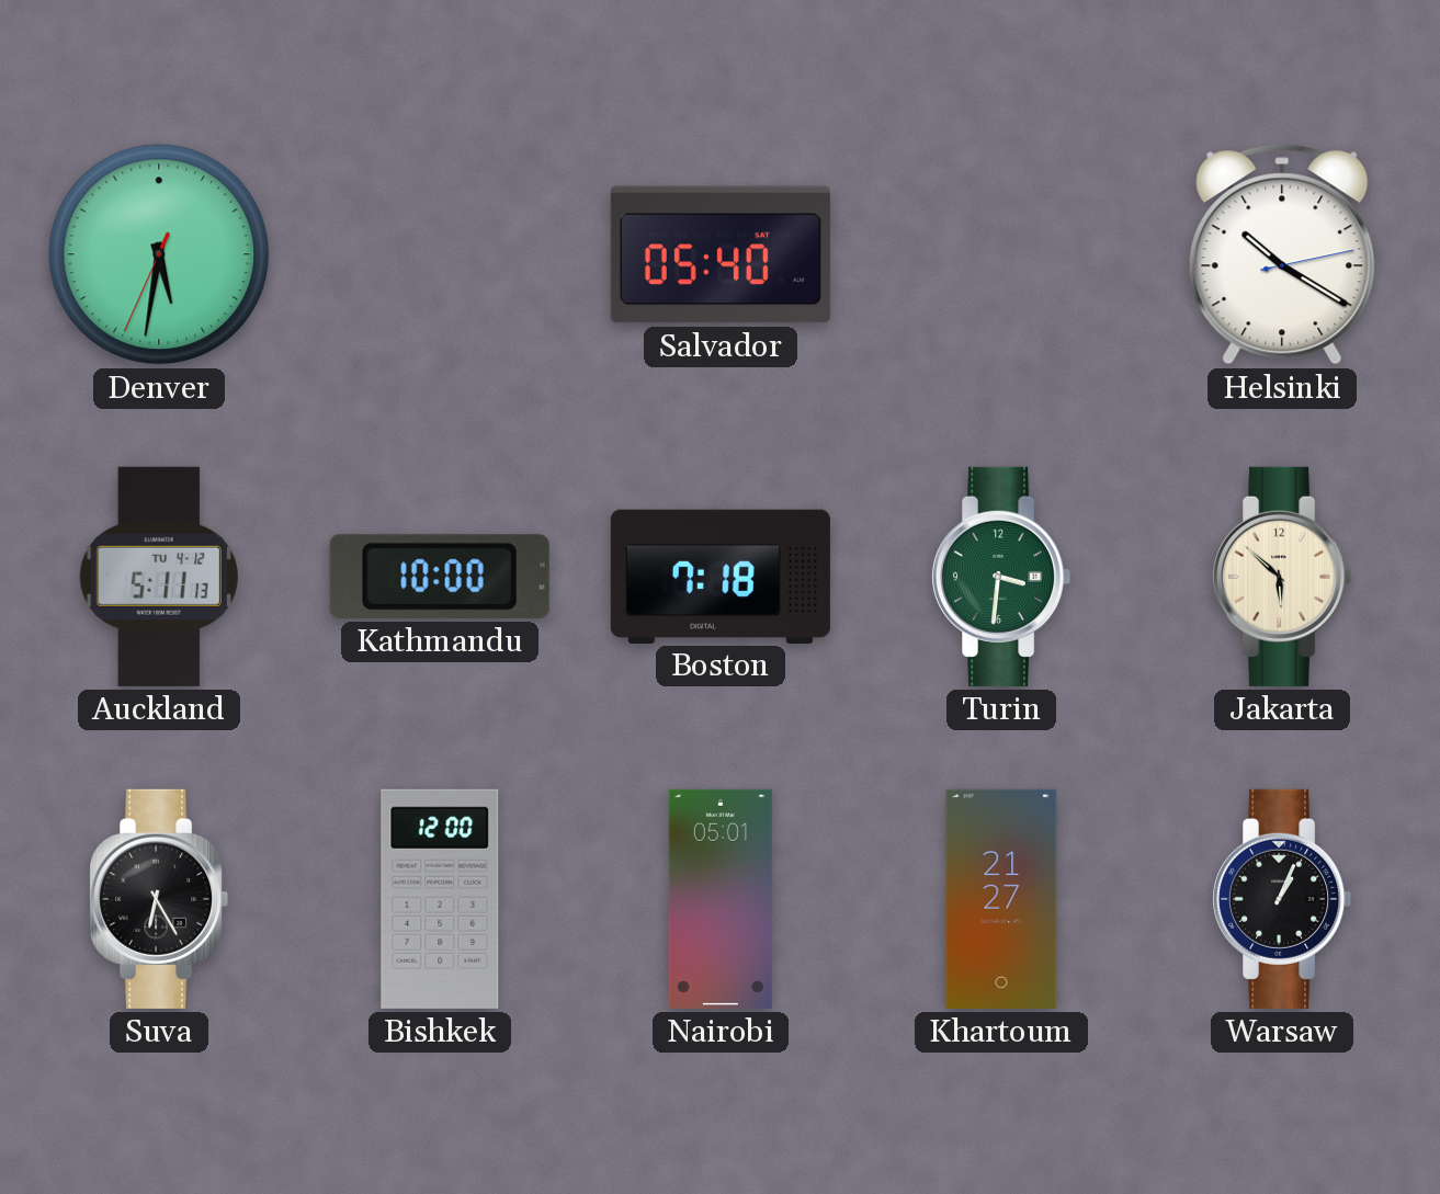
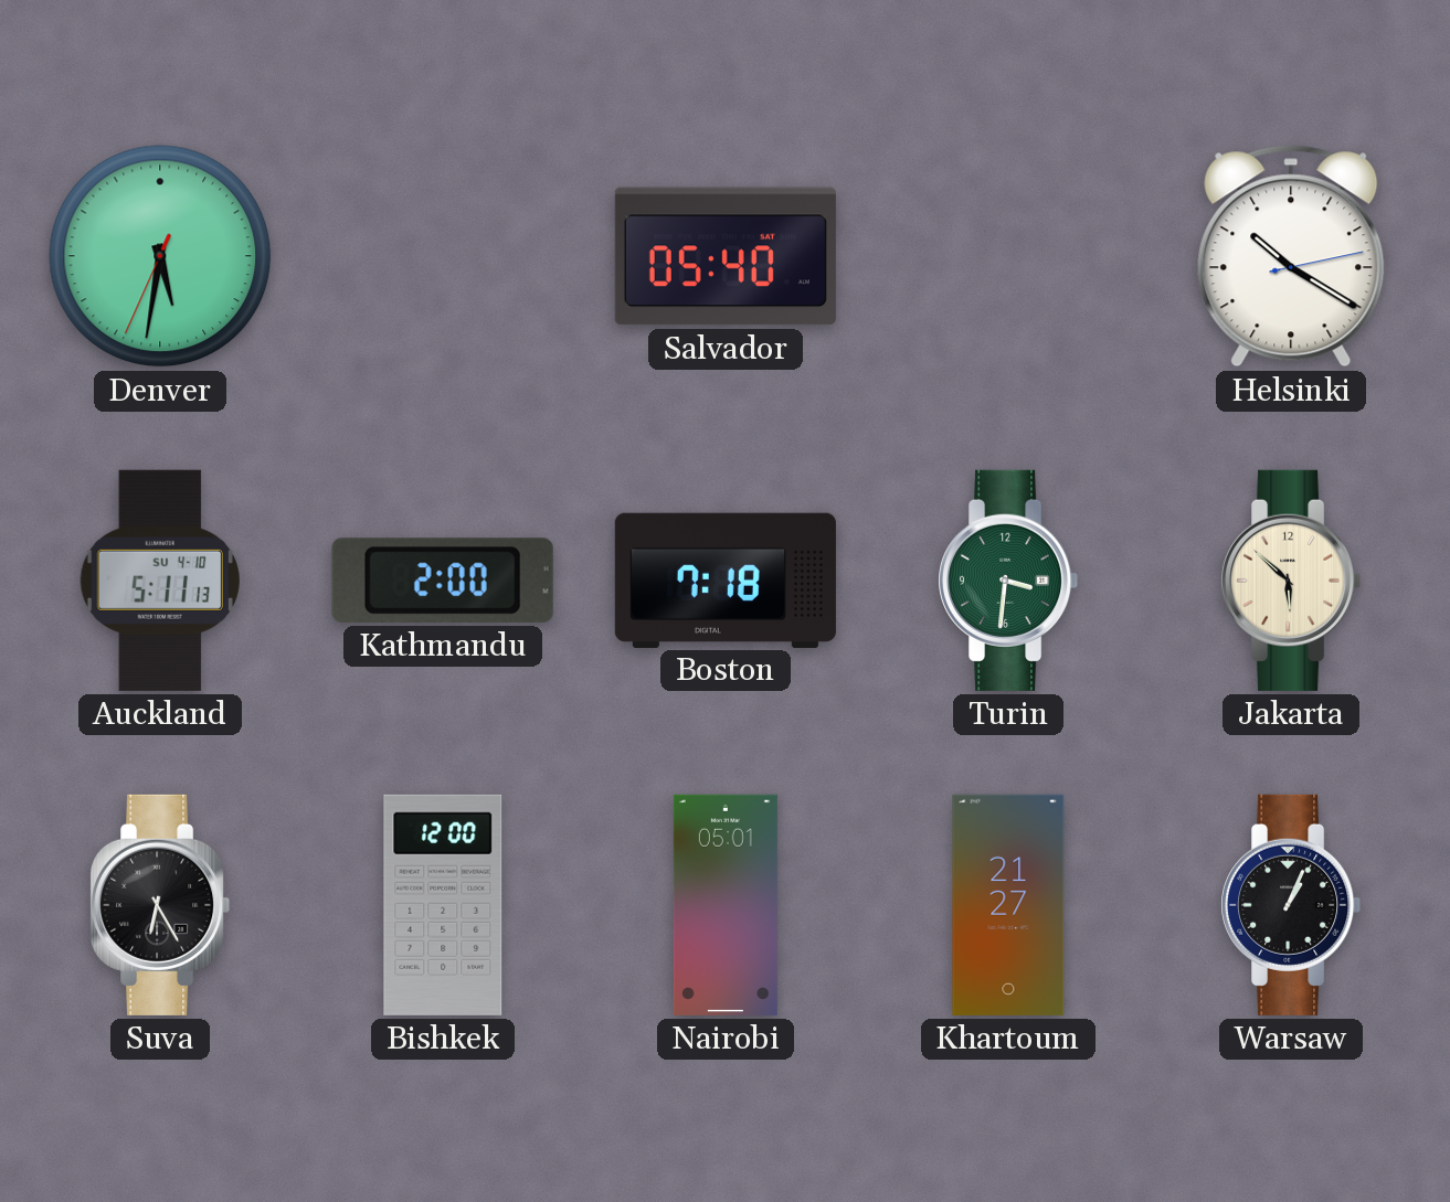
Auckland date: TU 4-12 -> SU 4-10
Kathmandu: 10:00 -> 2:00
